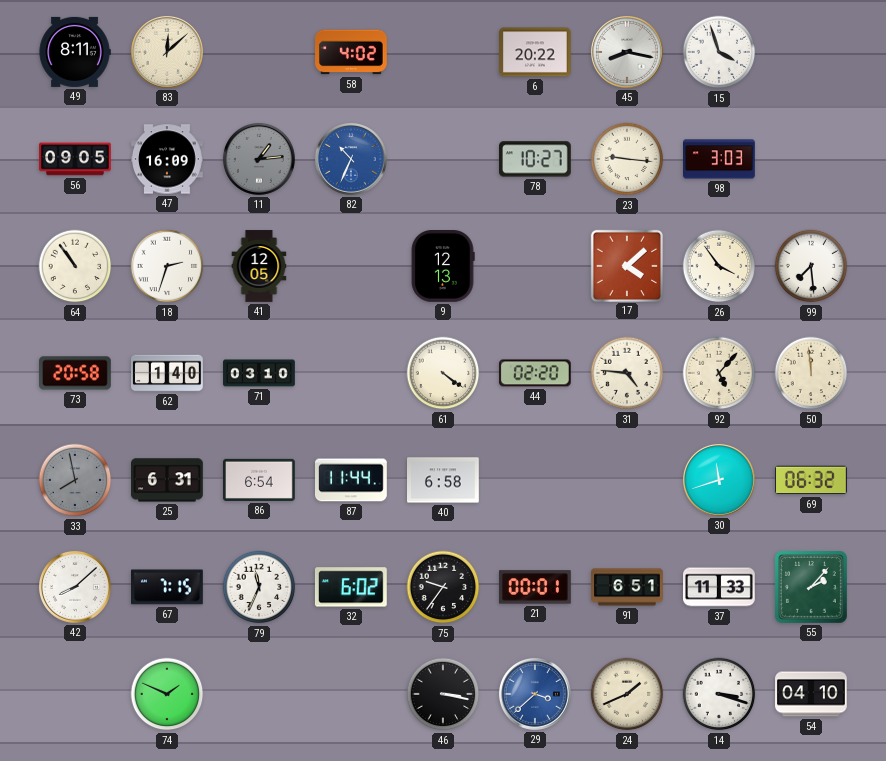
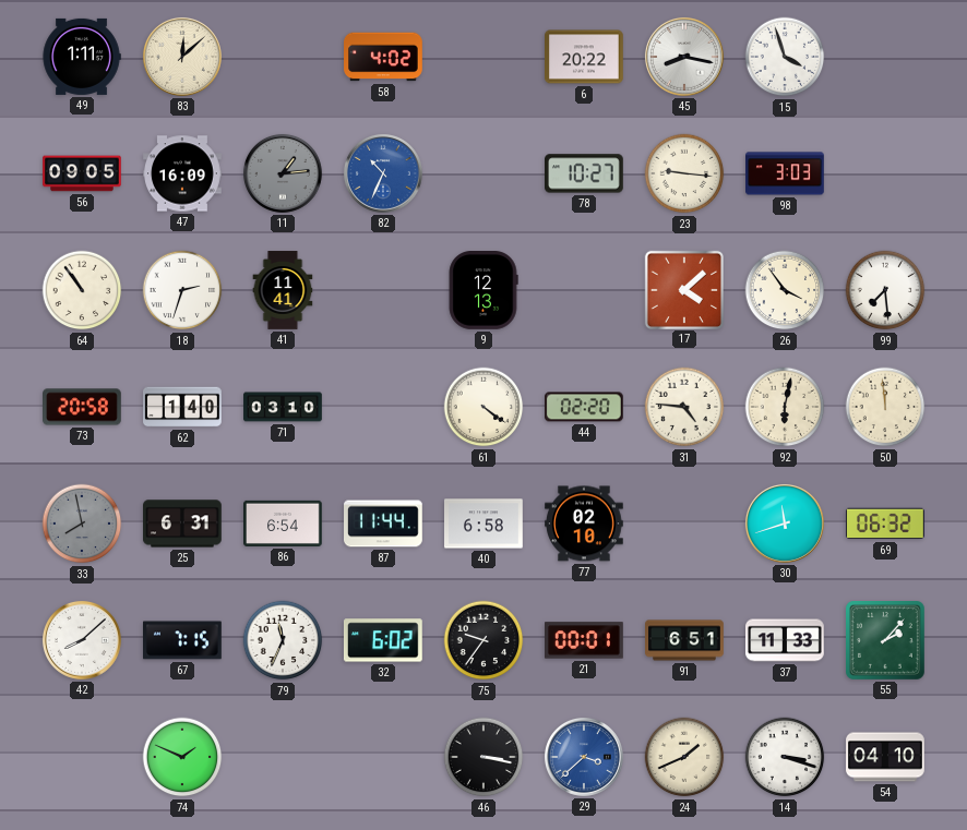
49: 8:11 -> 1:11
41: 12:05 -> 11:41
92: 5:07 -> 6:02
77: none -> 02:10
